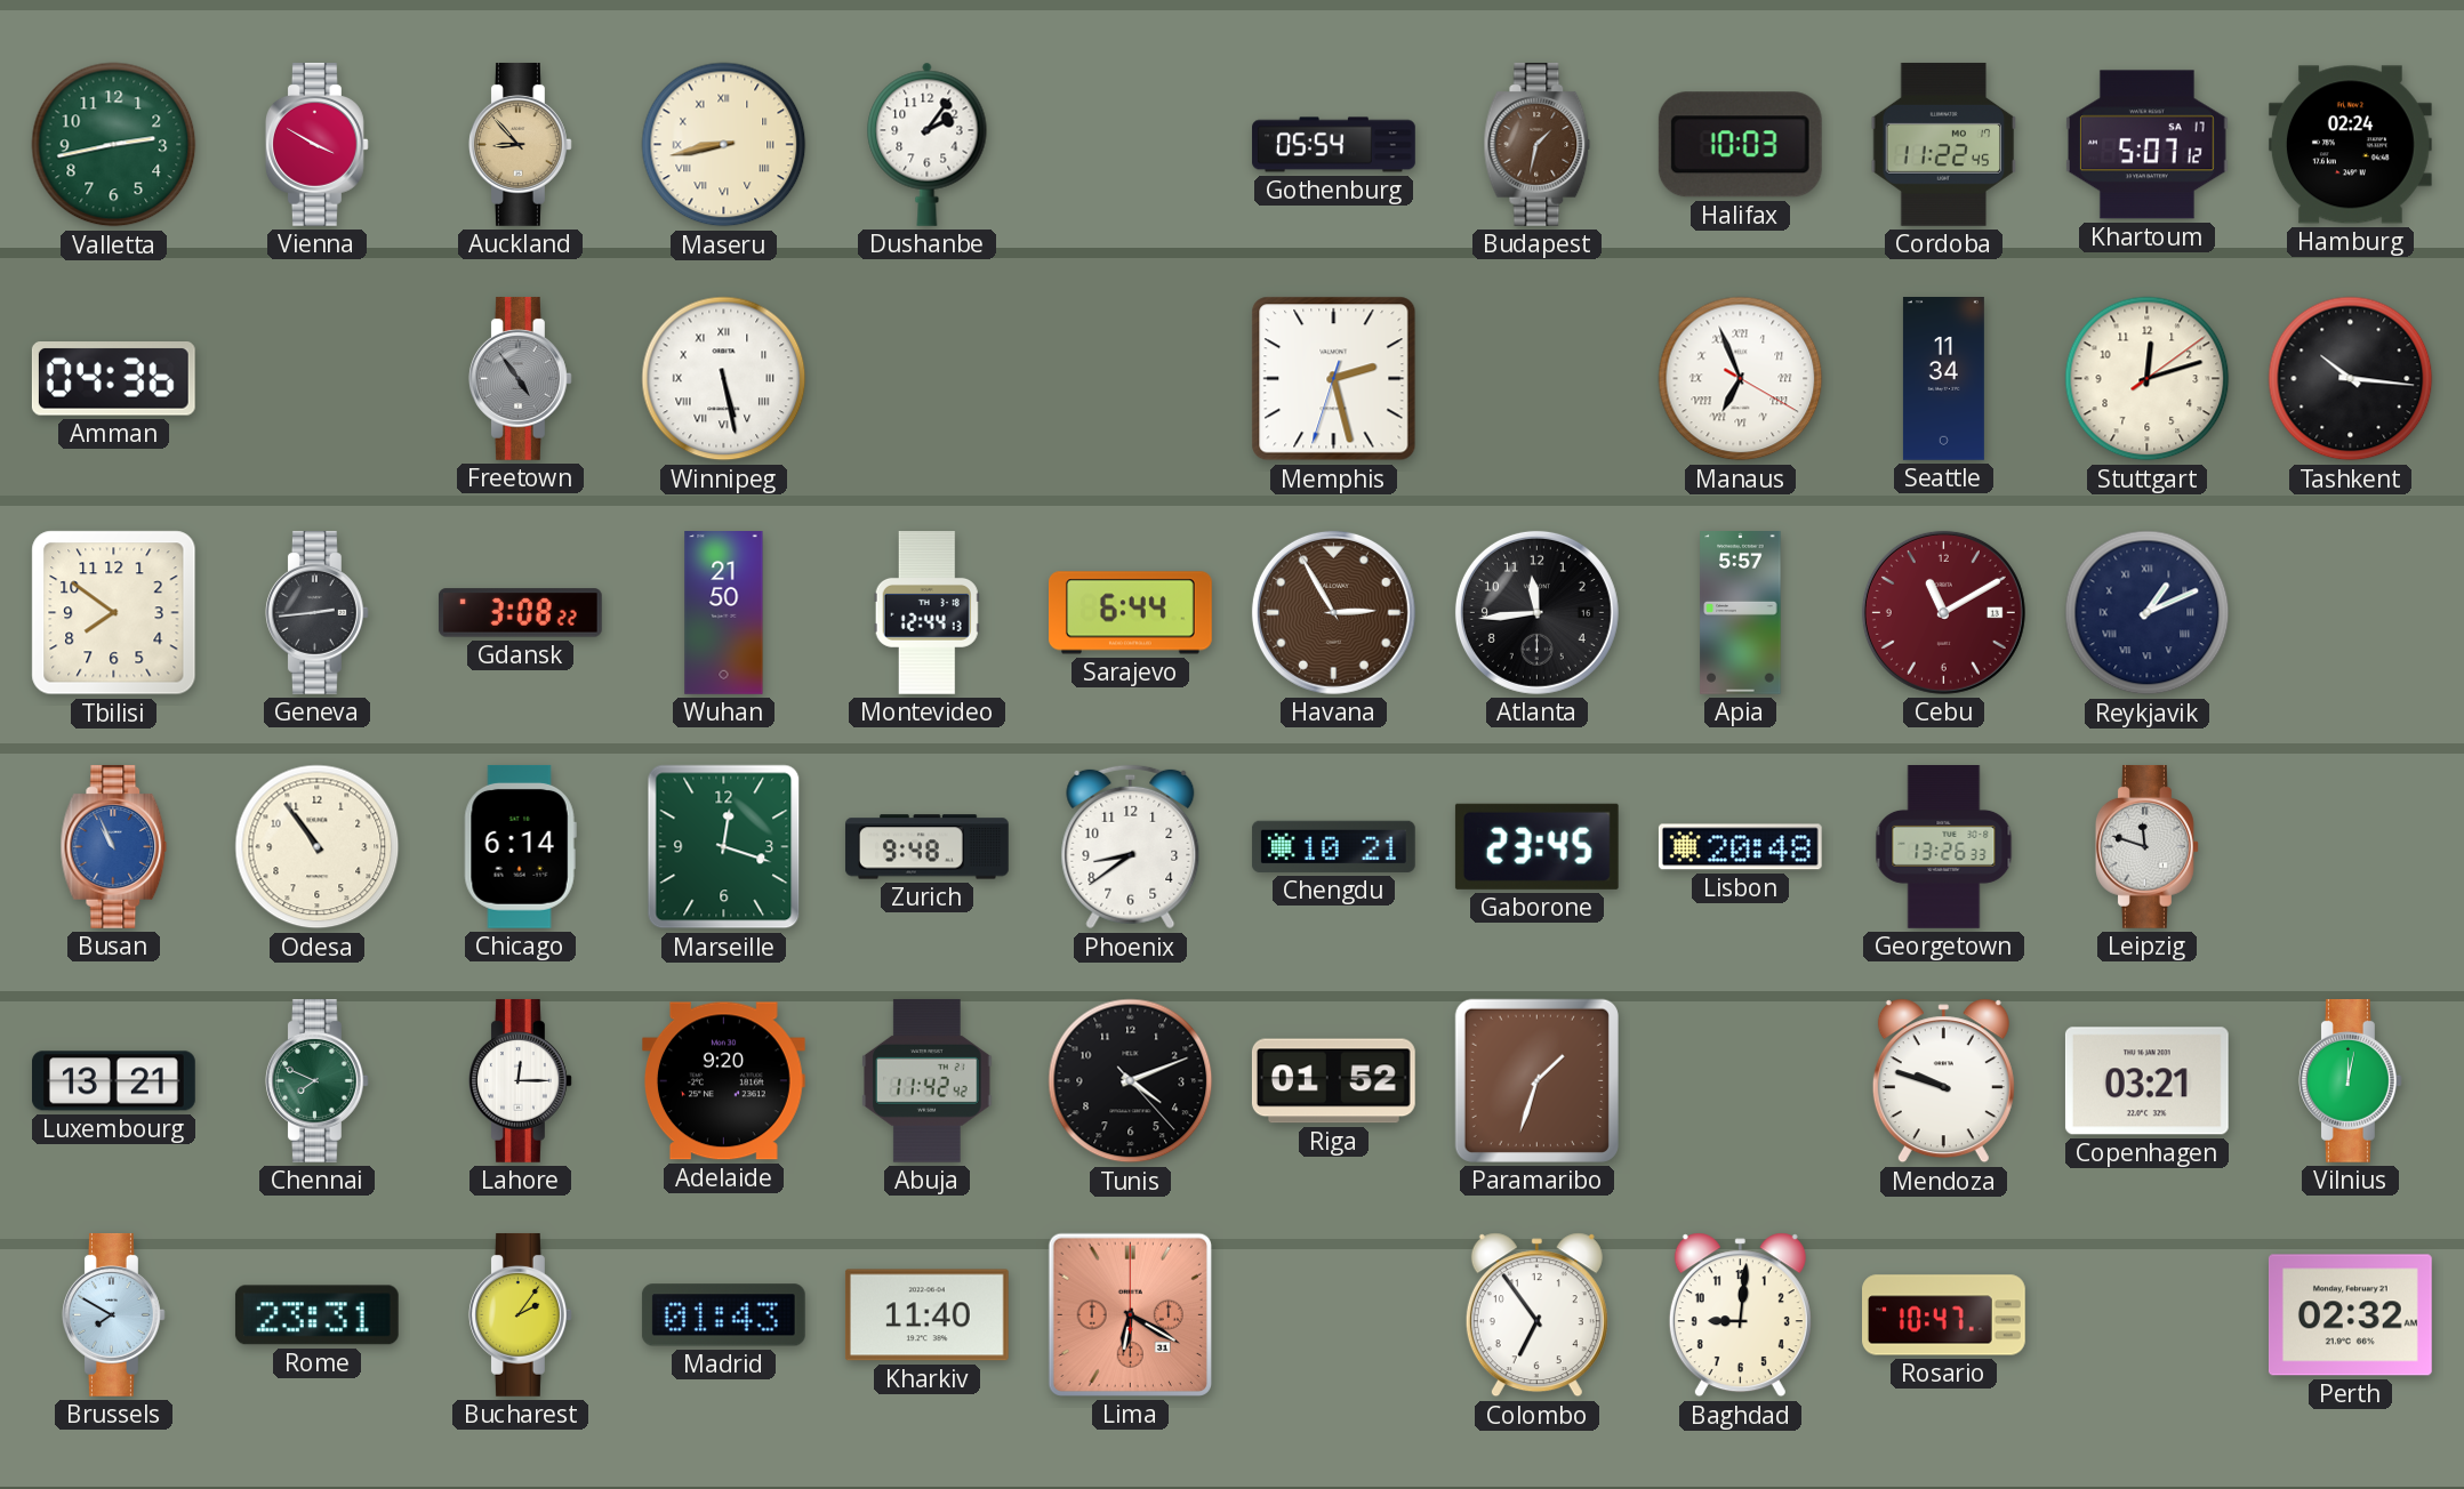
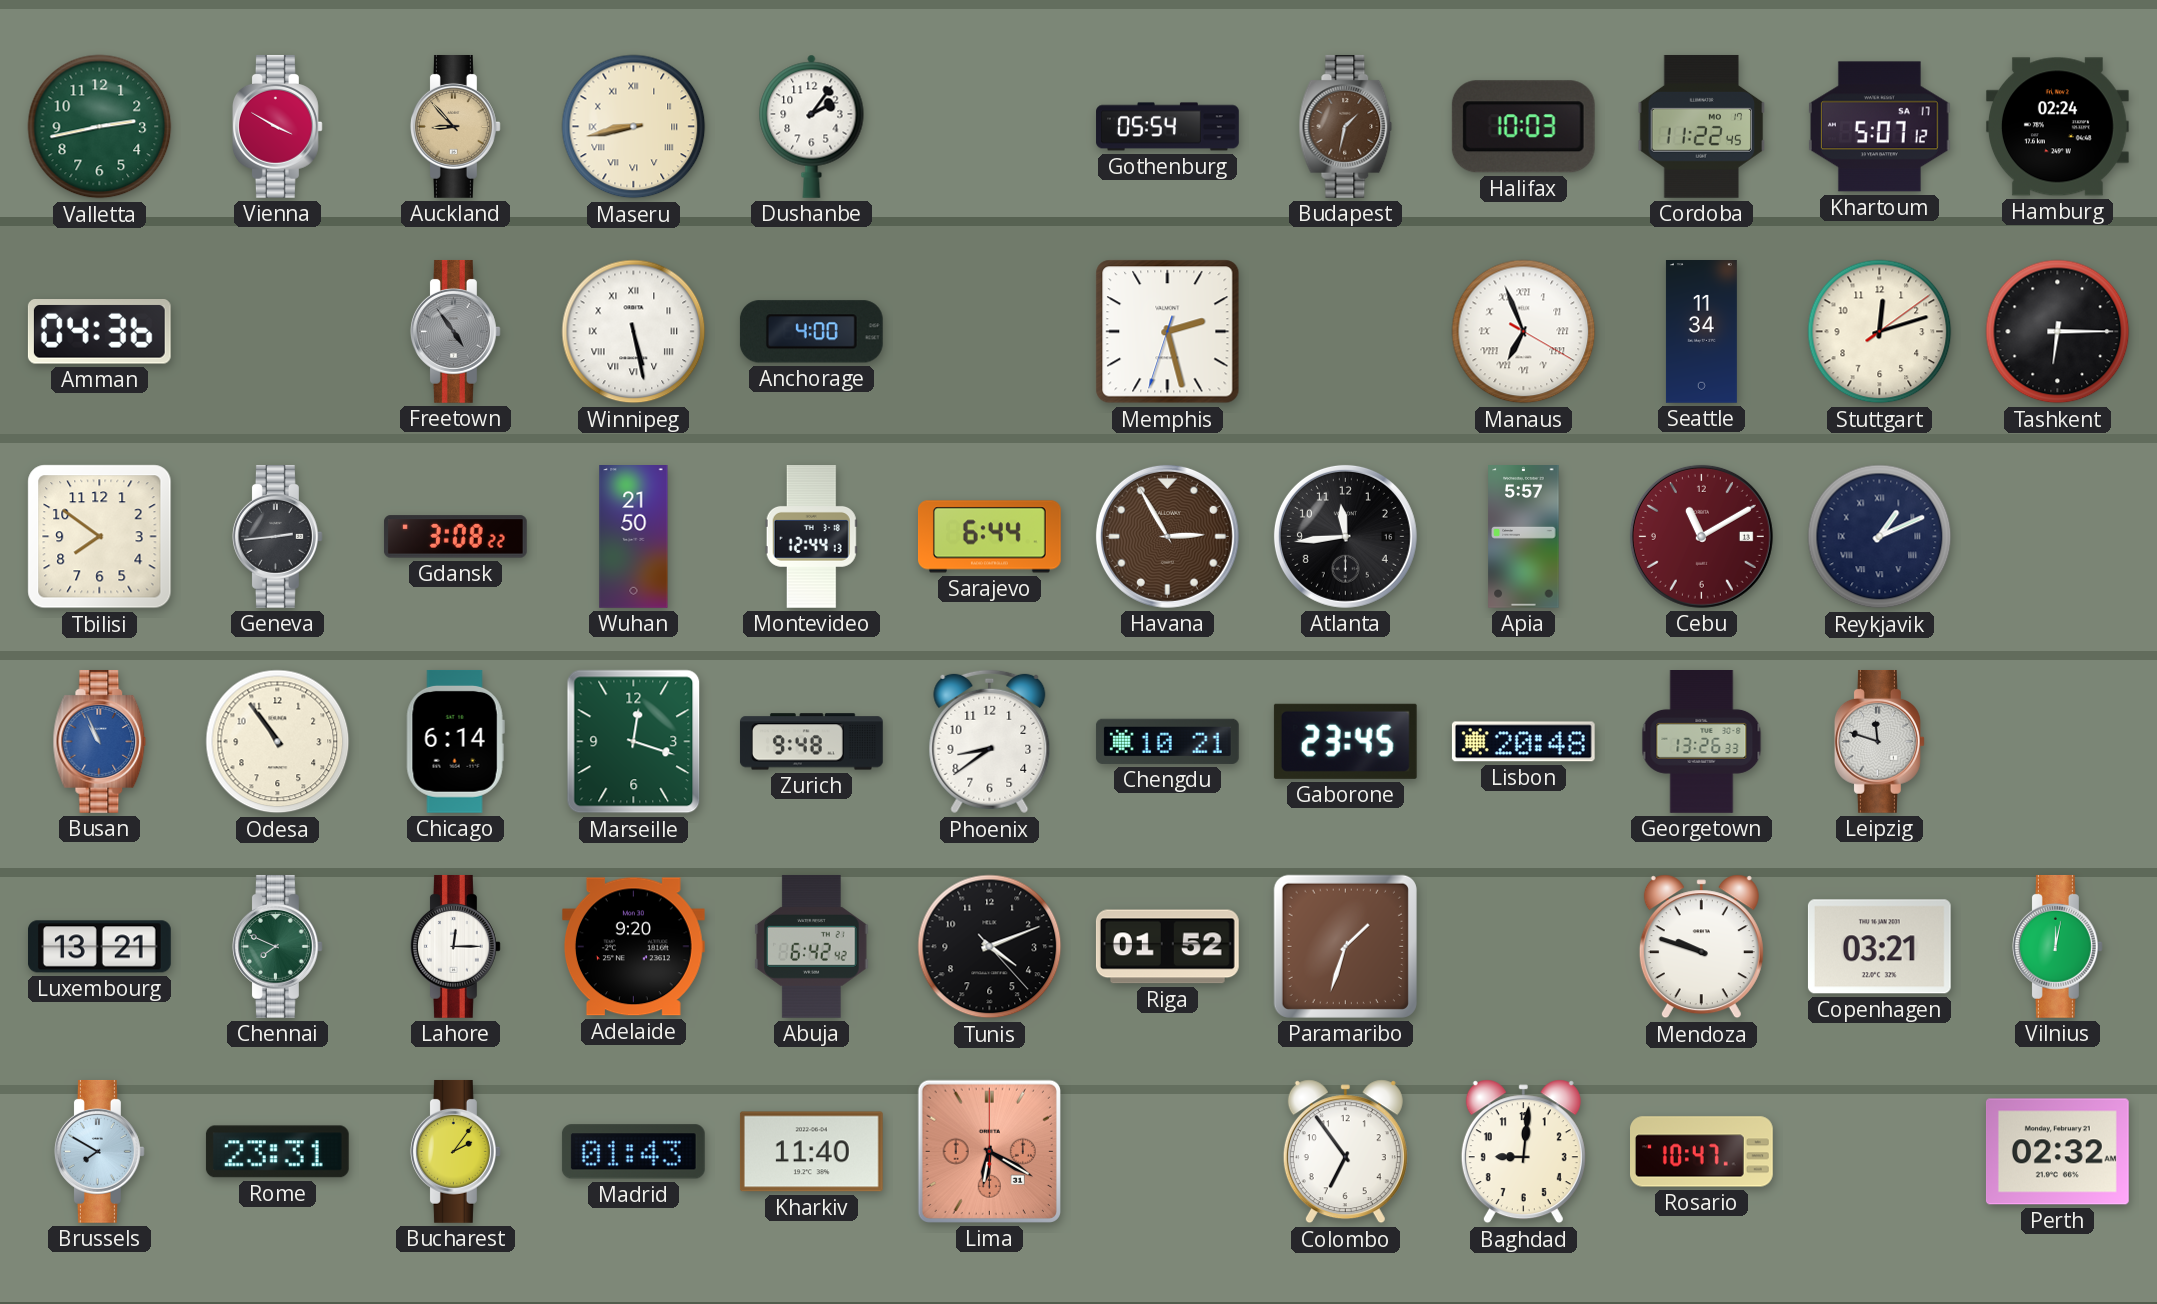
Anchorage: none -> 4:00
Tashkent: 10:16 -> 6:15
Abuja: 11:42 -> 6:42
